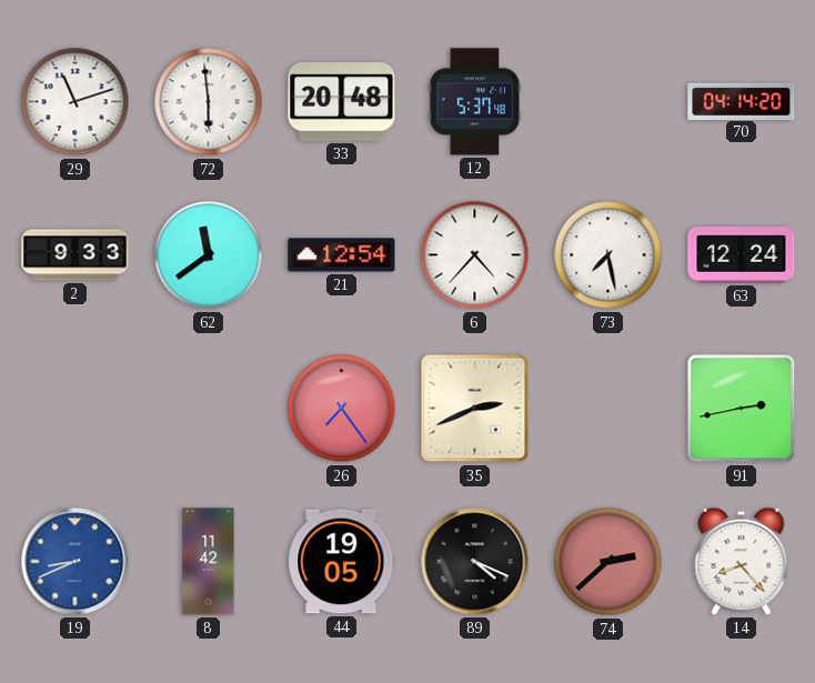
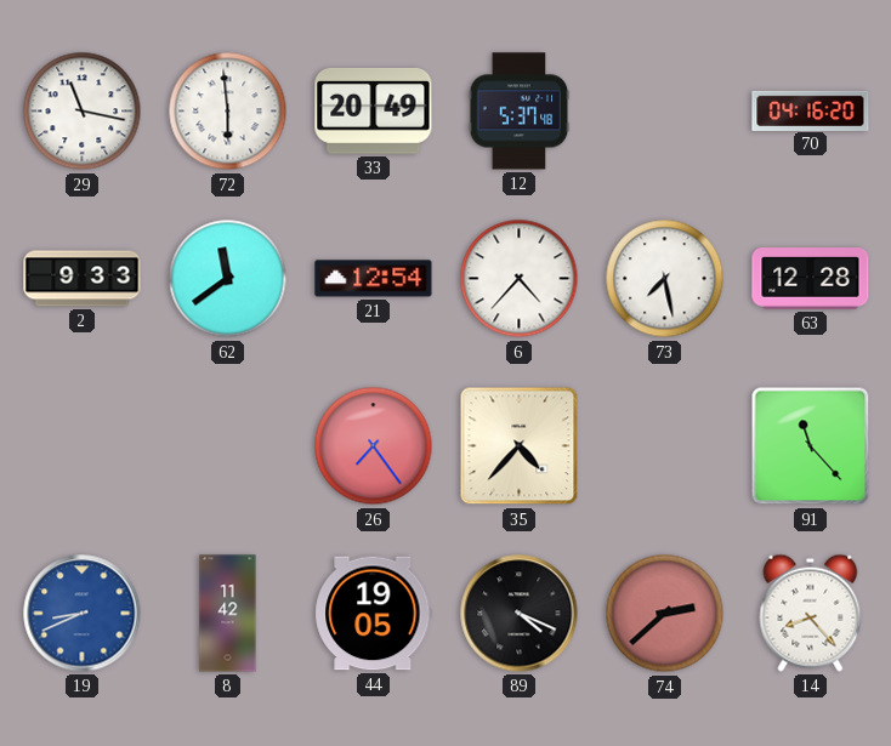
29: 11:12 -> 11:17
33: 20:48 -> 20:49
70: 04:14 -> 04:16
63: 12:24 -> 12:28
35: 2:41 -> 4:37
91: 2:43 -> 11:23
